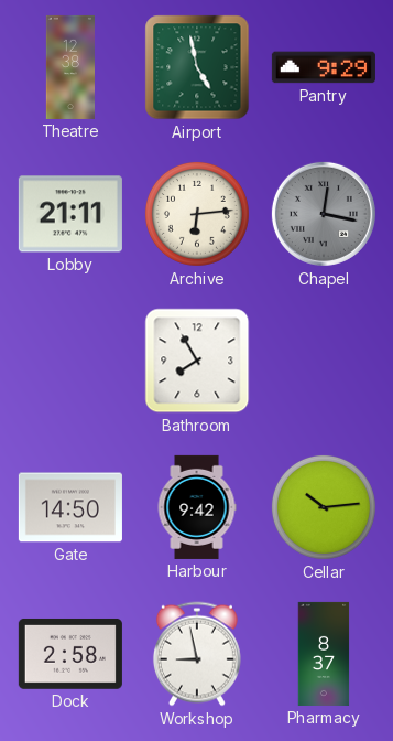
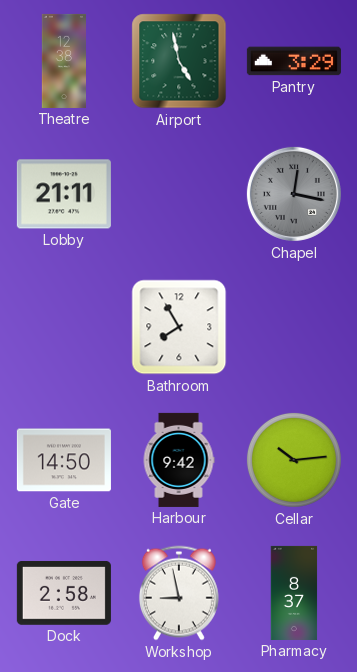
Pantry: 9:29 -> 3:29
Archive: 6:14 -> none
